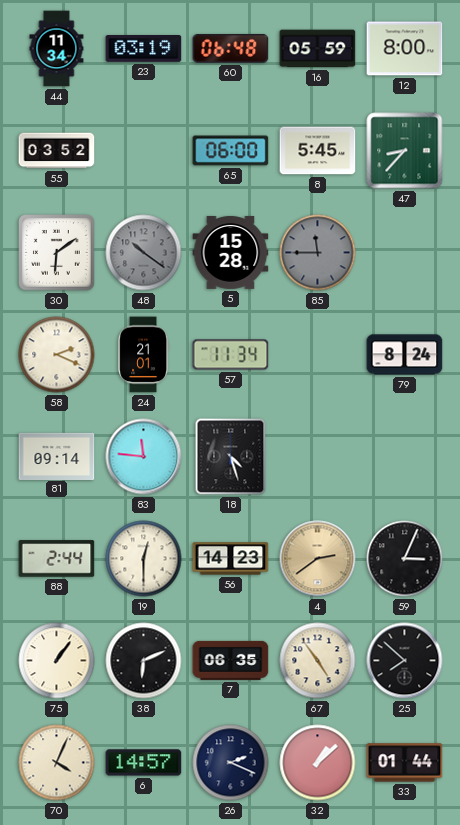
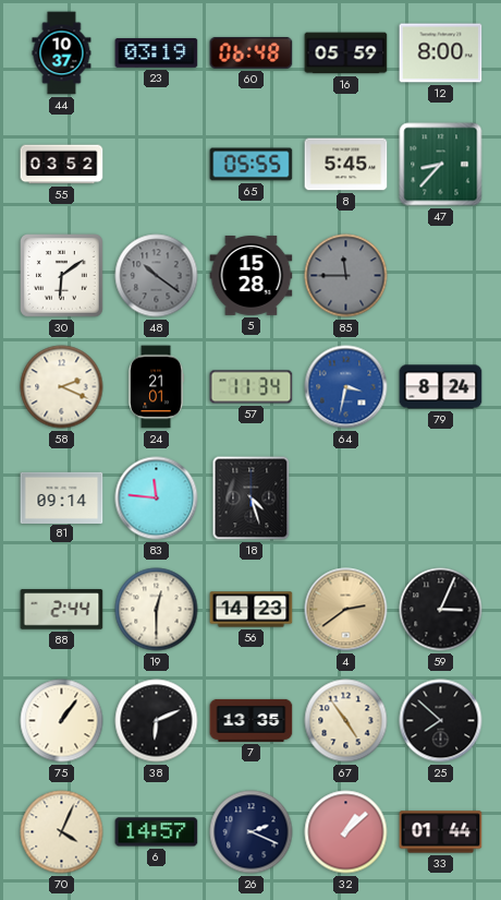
44: 11:34 -> 10:37
65: 06:00 -> 05:55
64: none -> 3:32
7: 06:35 -> 13:35
